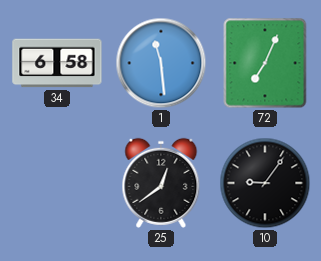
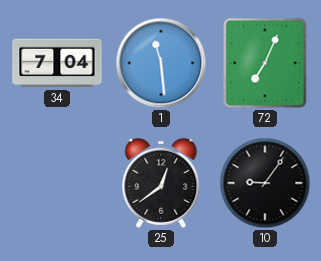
34: 6:58 -> 7:04
